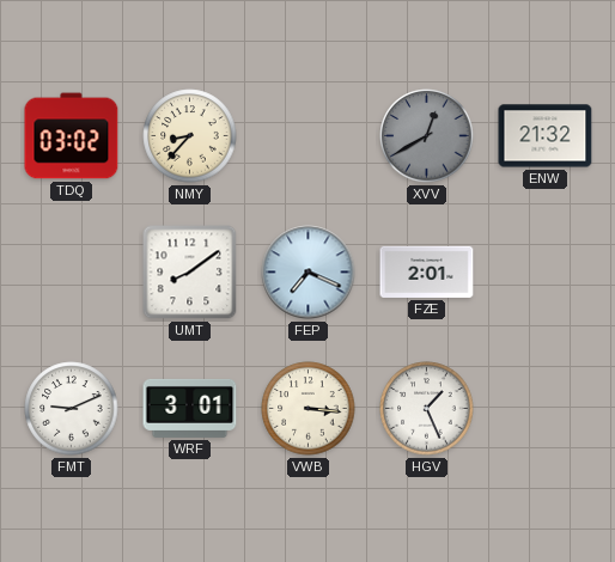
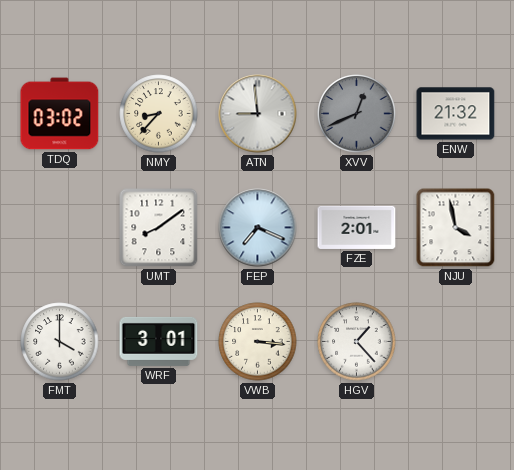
ATN: none -> 8:59
XVV: 12:40 -> 12:41
NJU: none -> 3:58
FMT: 9:11 -> 4:00
HGV: 1:26 -> 1:23
